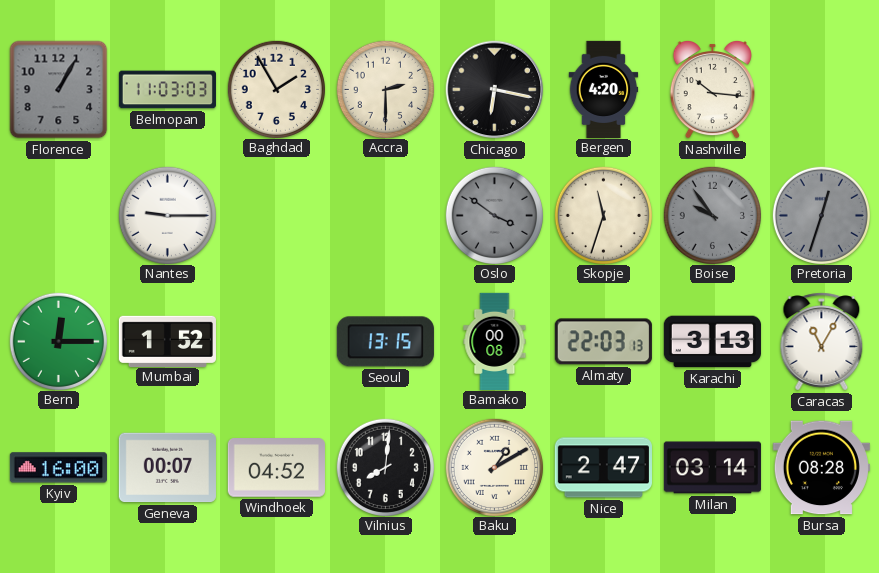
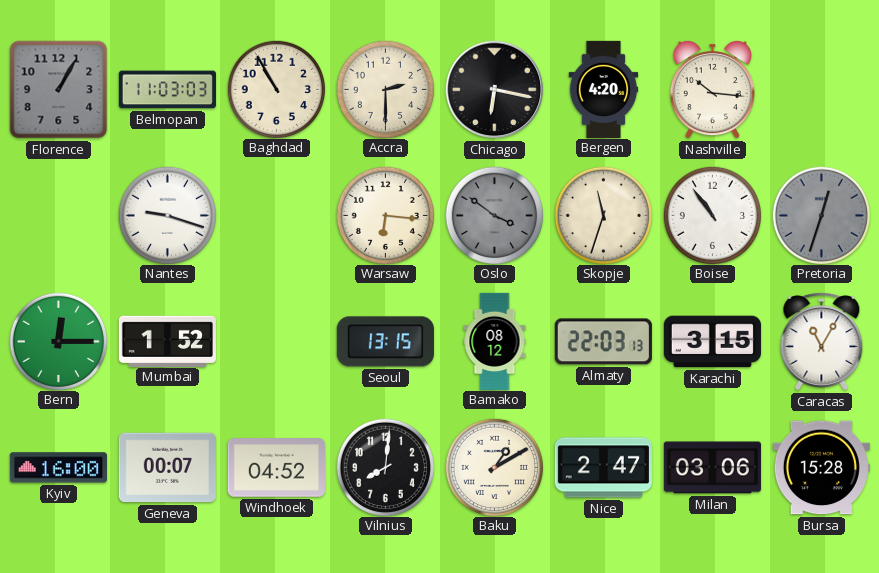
Baghdad: 1:55 -> 10:55
Nantes: 9:15 -> 9:18
Warsaw: none -> 6:16
Boise: 9:54 -> 10:54
Boise dial: grey -> white
Bamako: 00:08 -> 08:12
Karachi: 3:13 -> 3:15
Milan: 03:14 -> 03:06
Bursa: 08:28 -> 15:28
